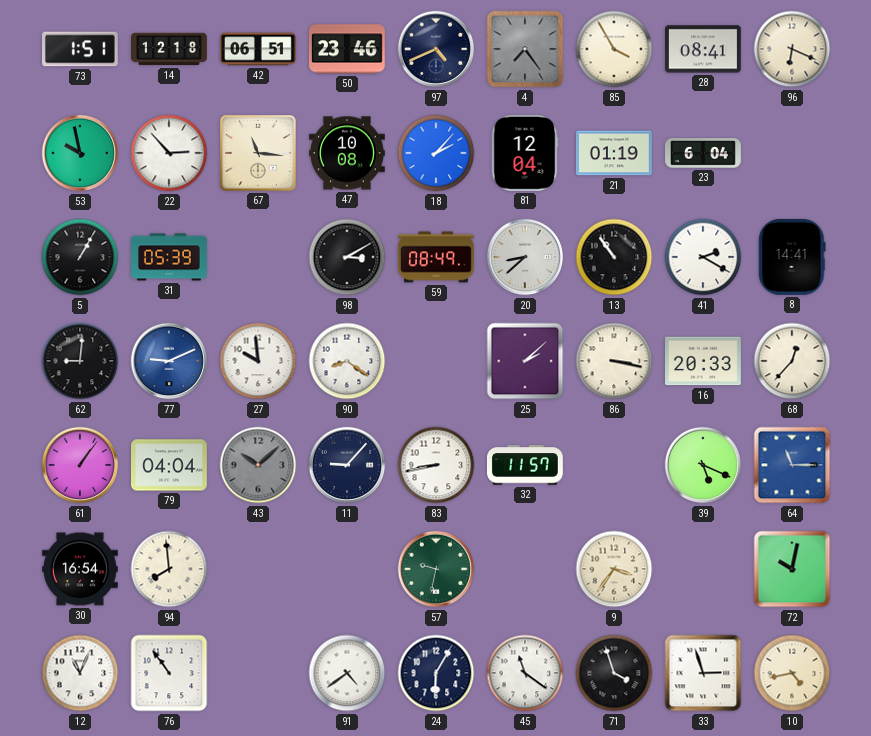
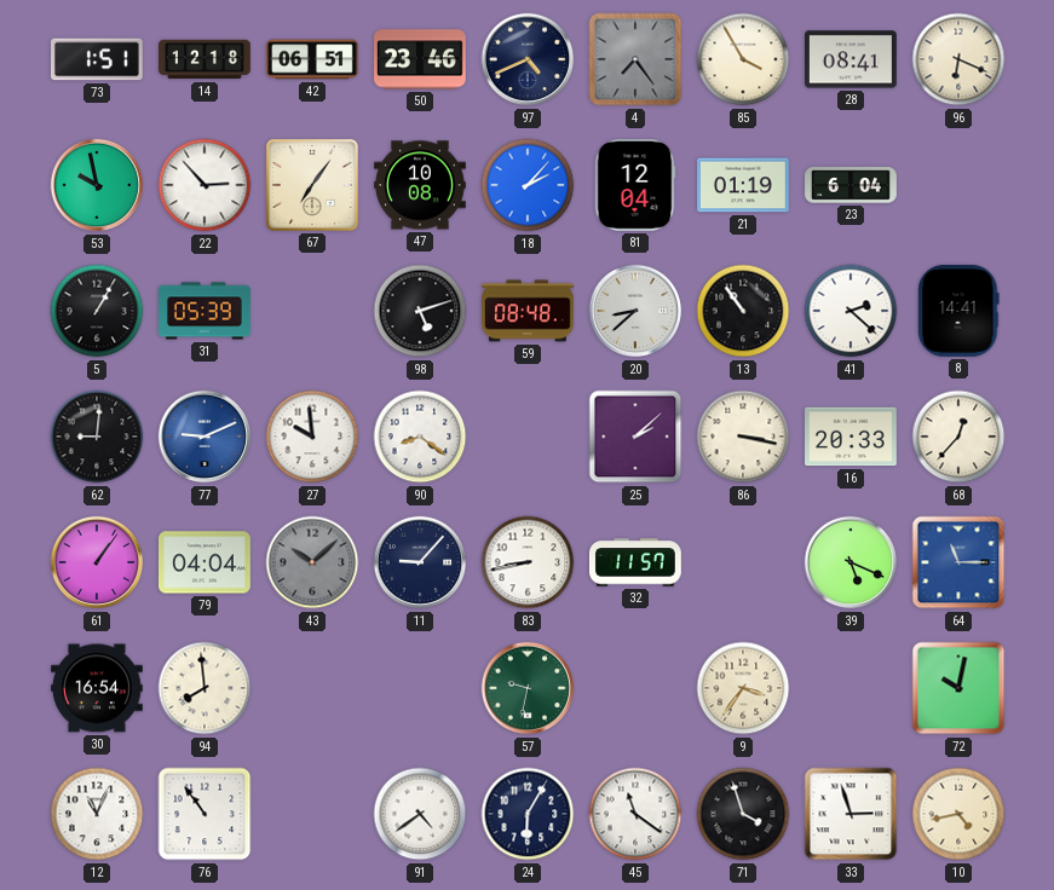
67: 11:16 -> 7:06
98: 3:10 -> 5:12
59: 08:49 -> 08:48
41: 2:20 -> 2:22
